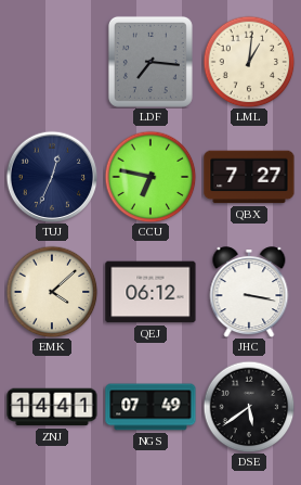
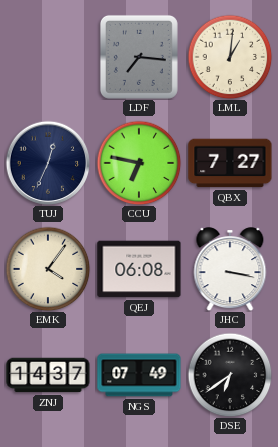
EMK: 4:08 -> 4:06
QEJ: 06:12 -> 06:08
ZNJ: 14:41 -> 14:37
DSE: 5:39 -> 6:39
